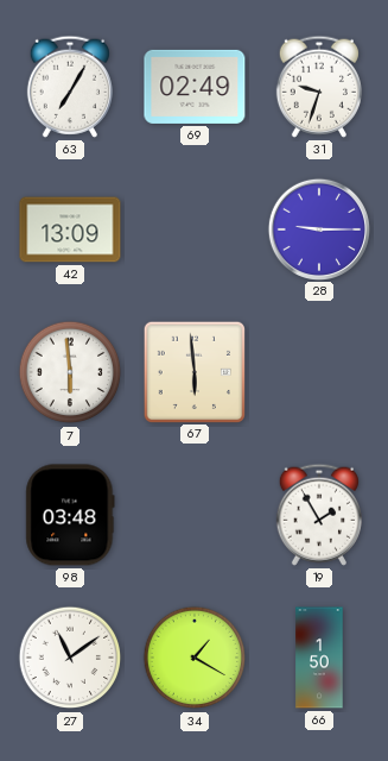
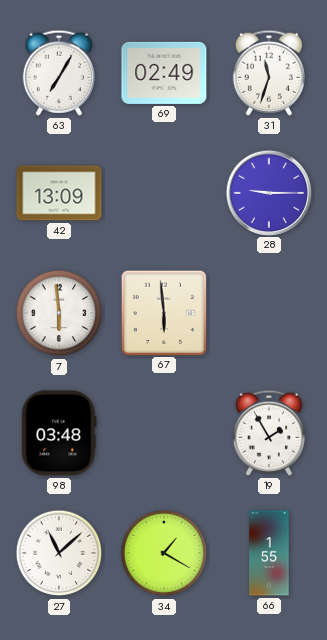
31: 9:33 -> 11:33
27: 11:09 -> 11:08
66: 1:50 -> 1:55
